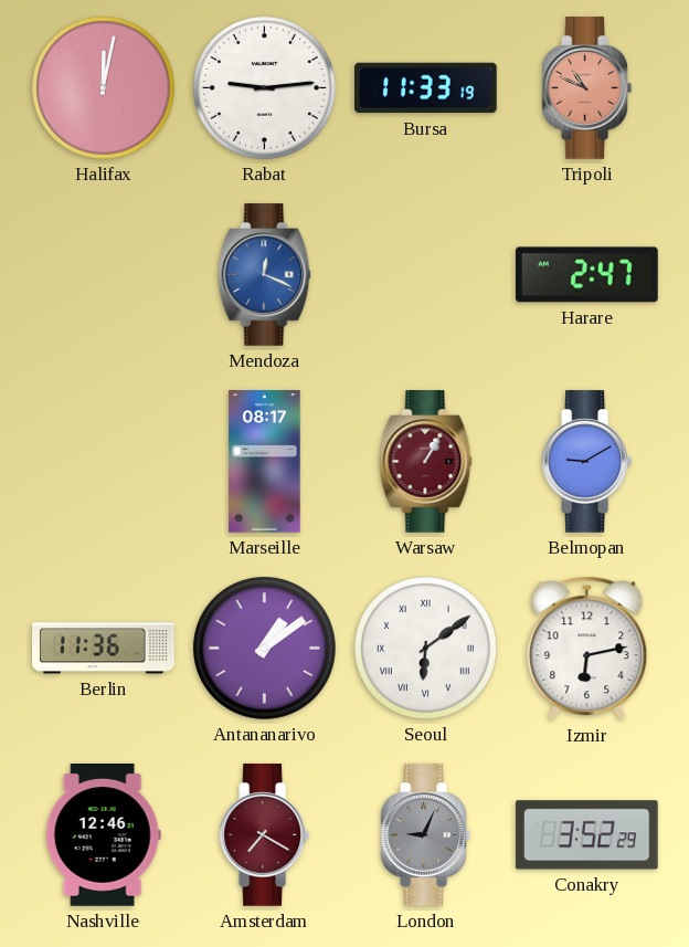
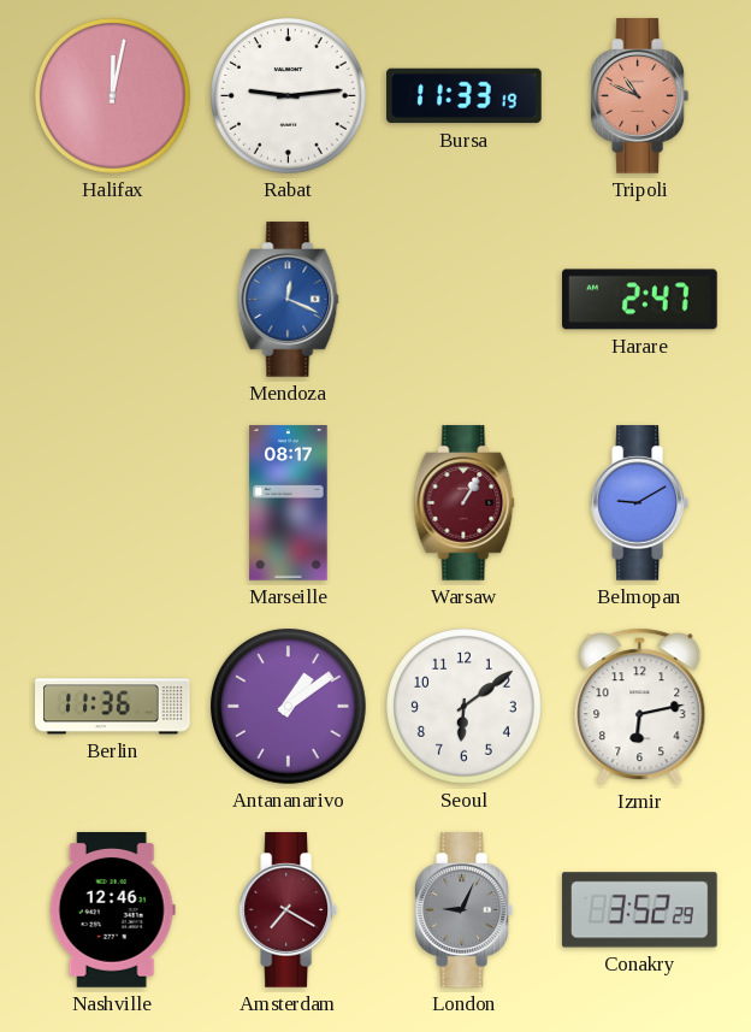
Seoul numerals: Roman -> Arabic
